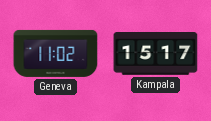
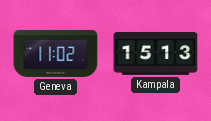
Kampala: 15:17 -> 15:13
